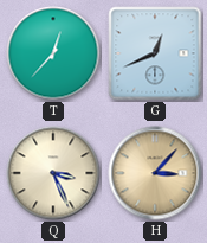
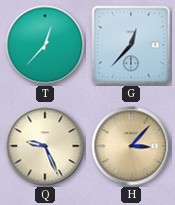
G: 12:41 -> 12:37
Q: 3:26 -> 9:26
